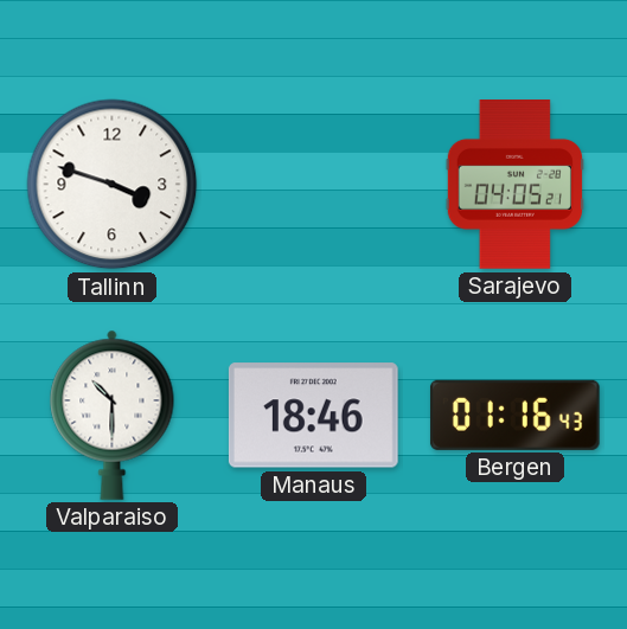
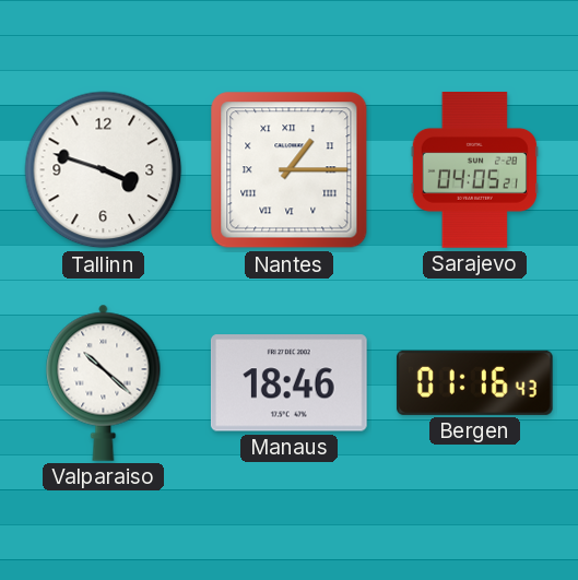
Nantes: none -> 1:15
Valparaiso: 10:30 -> 10:22
